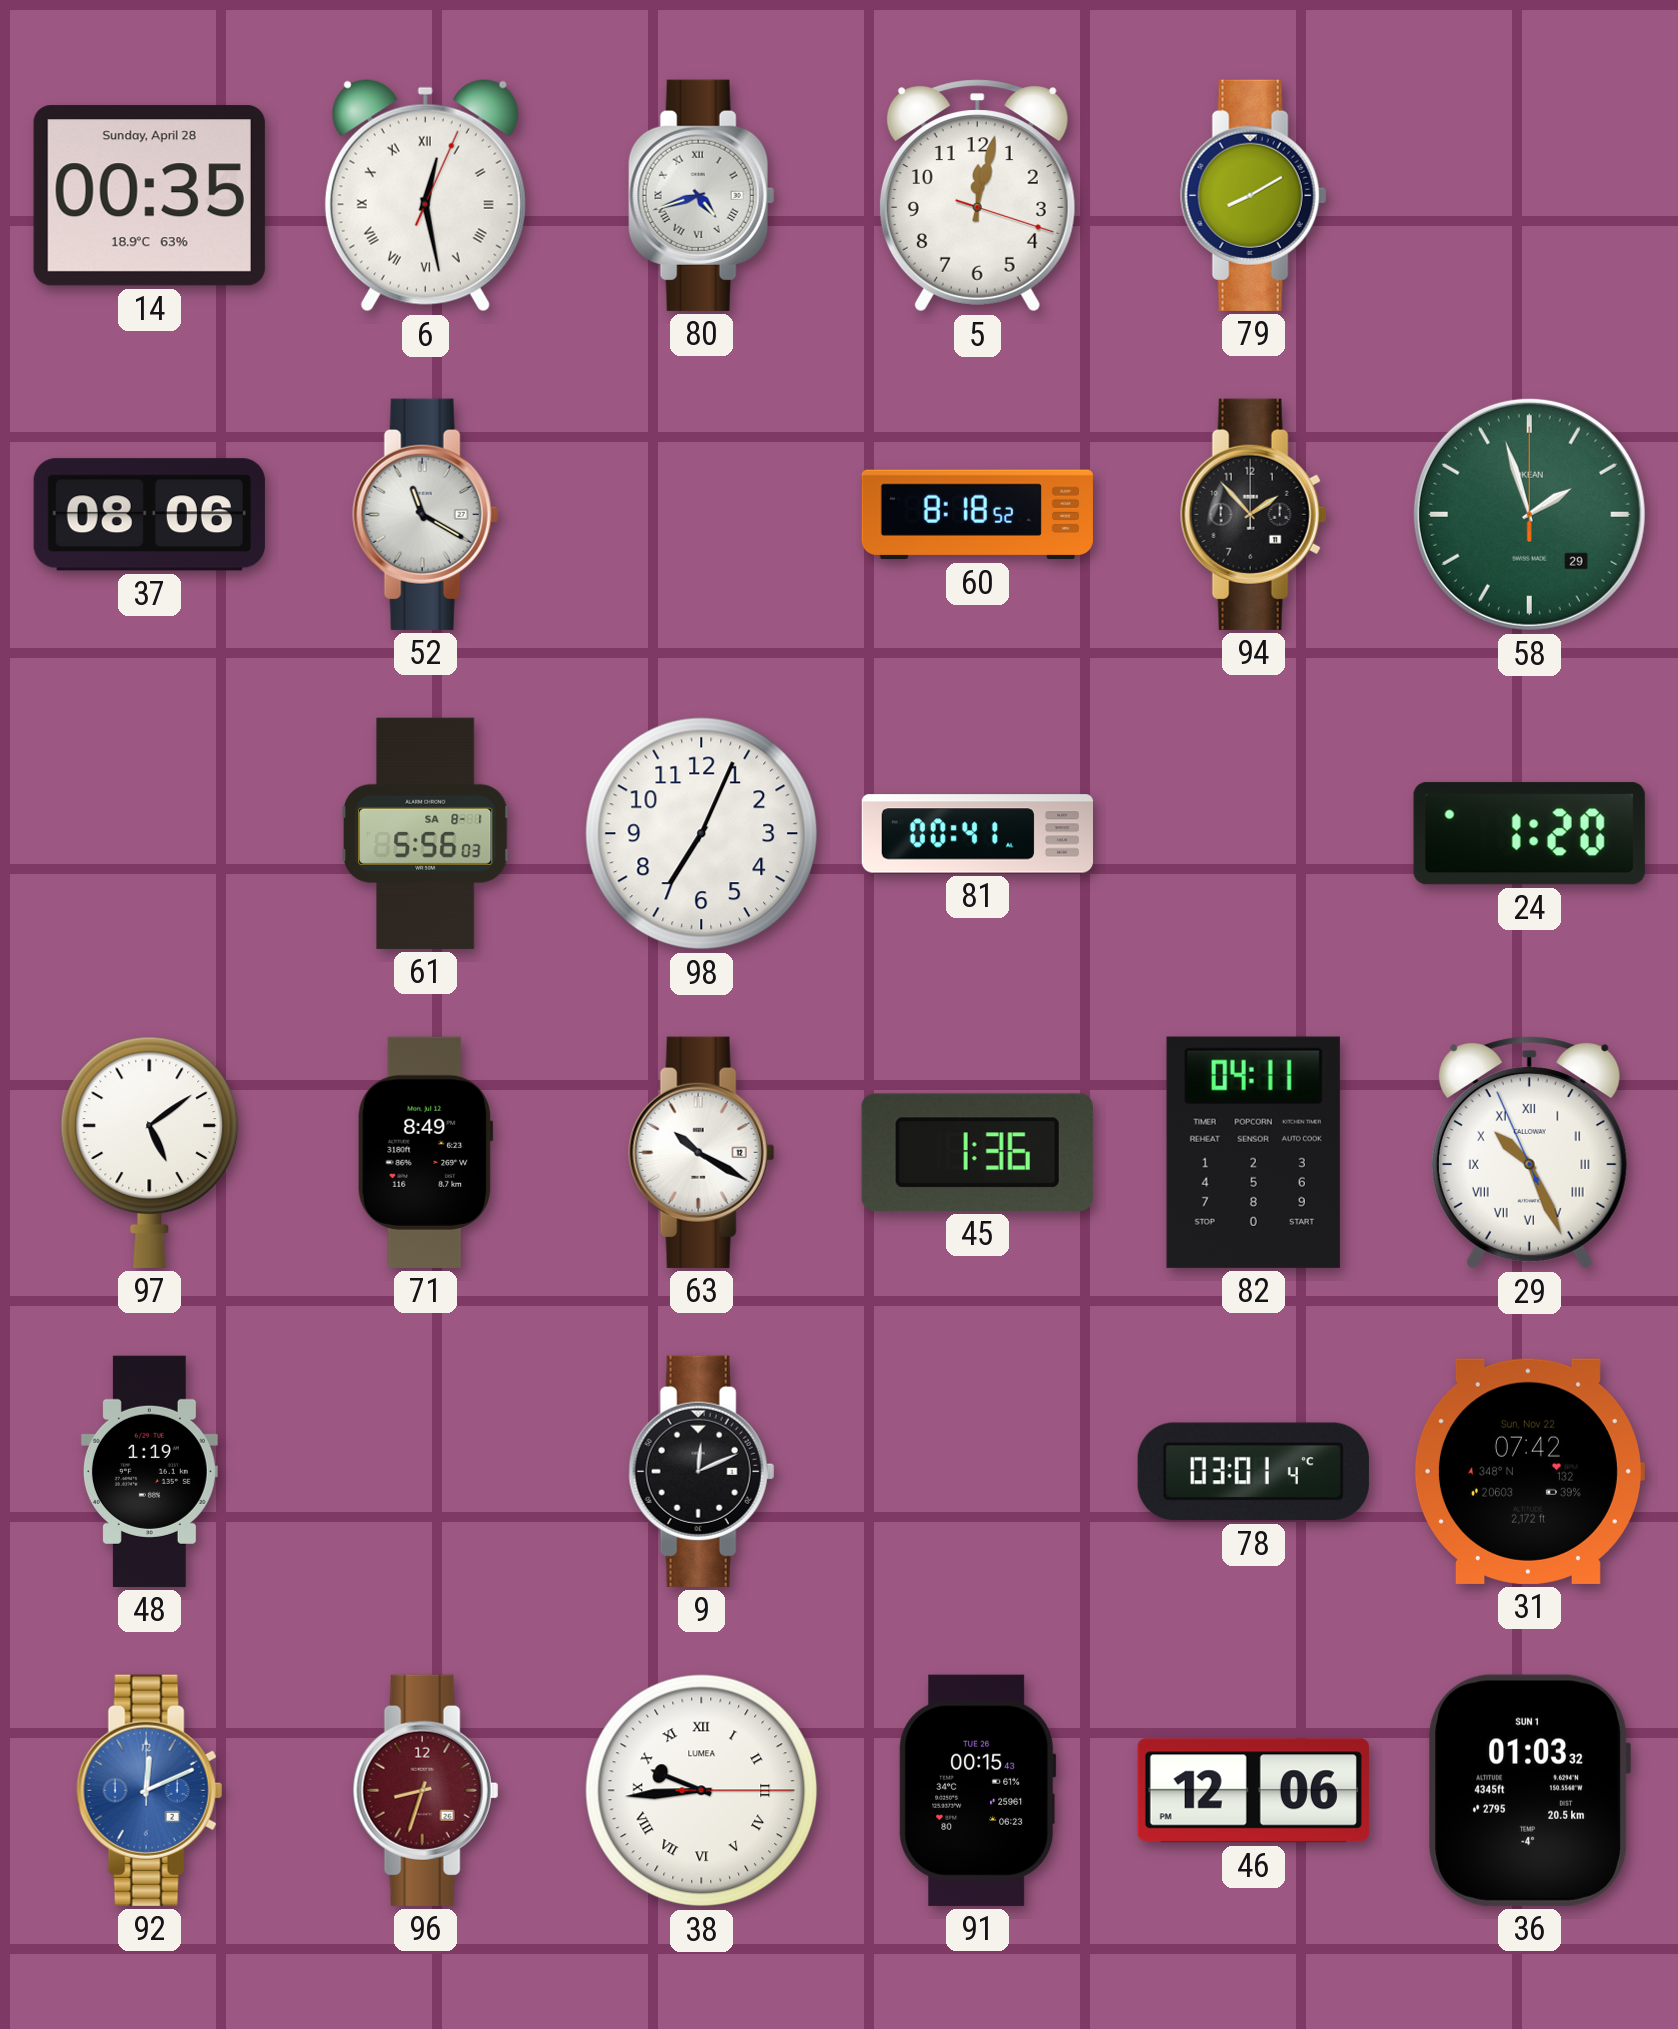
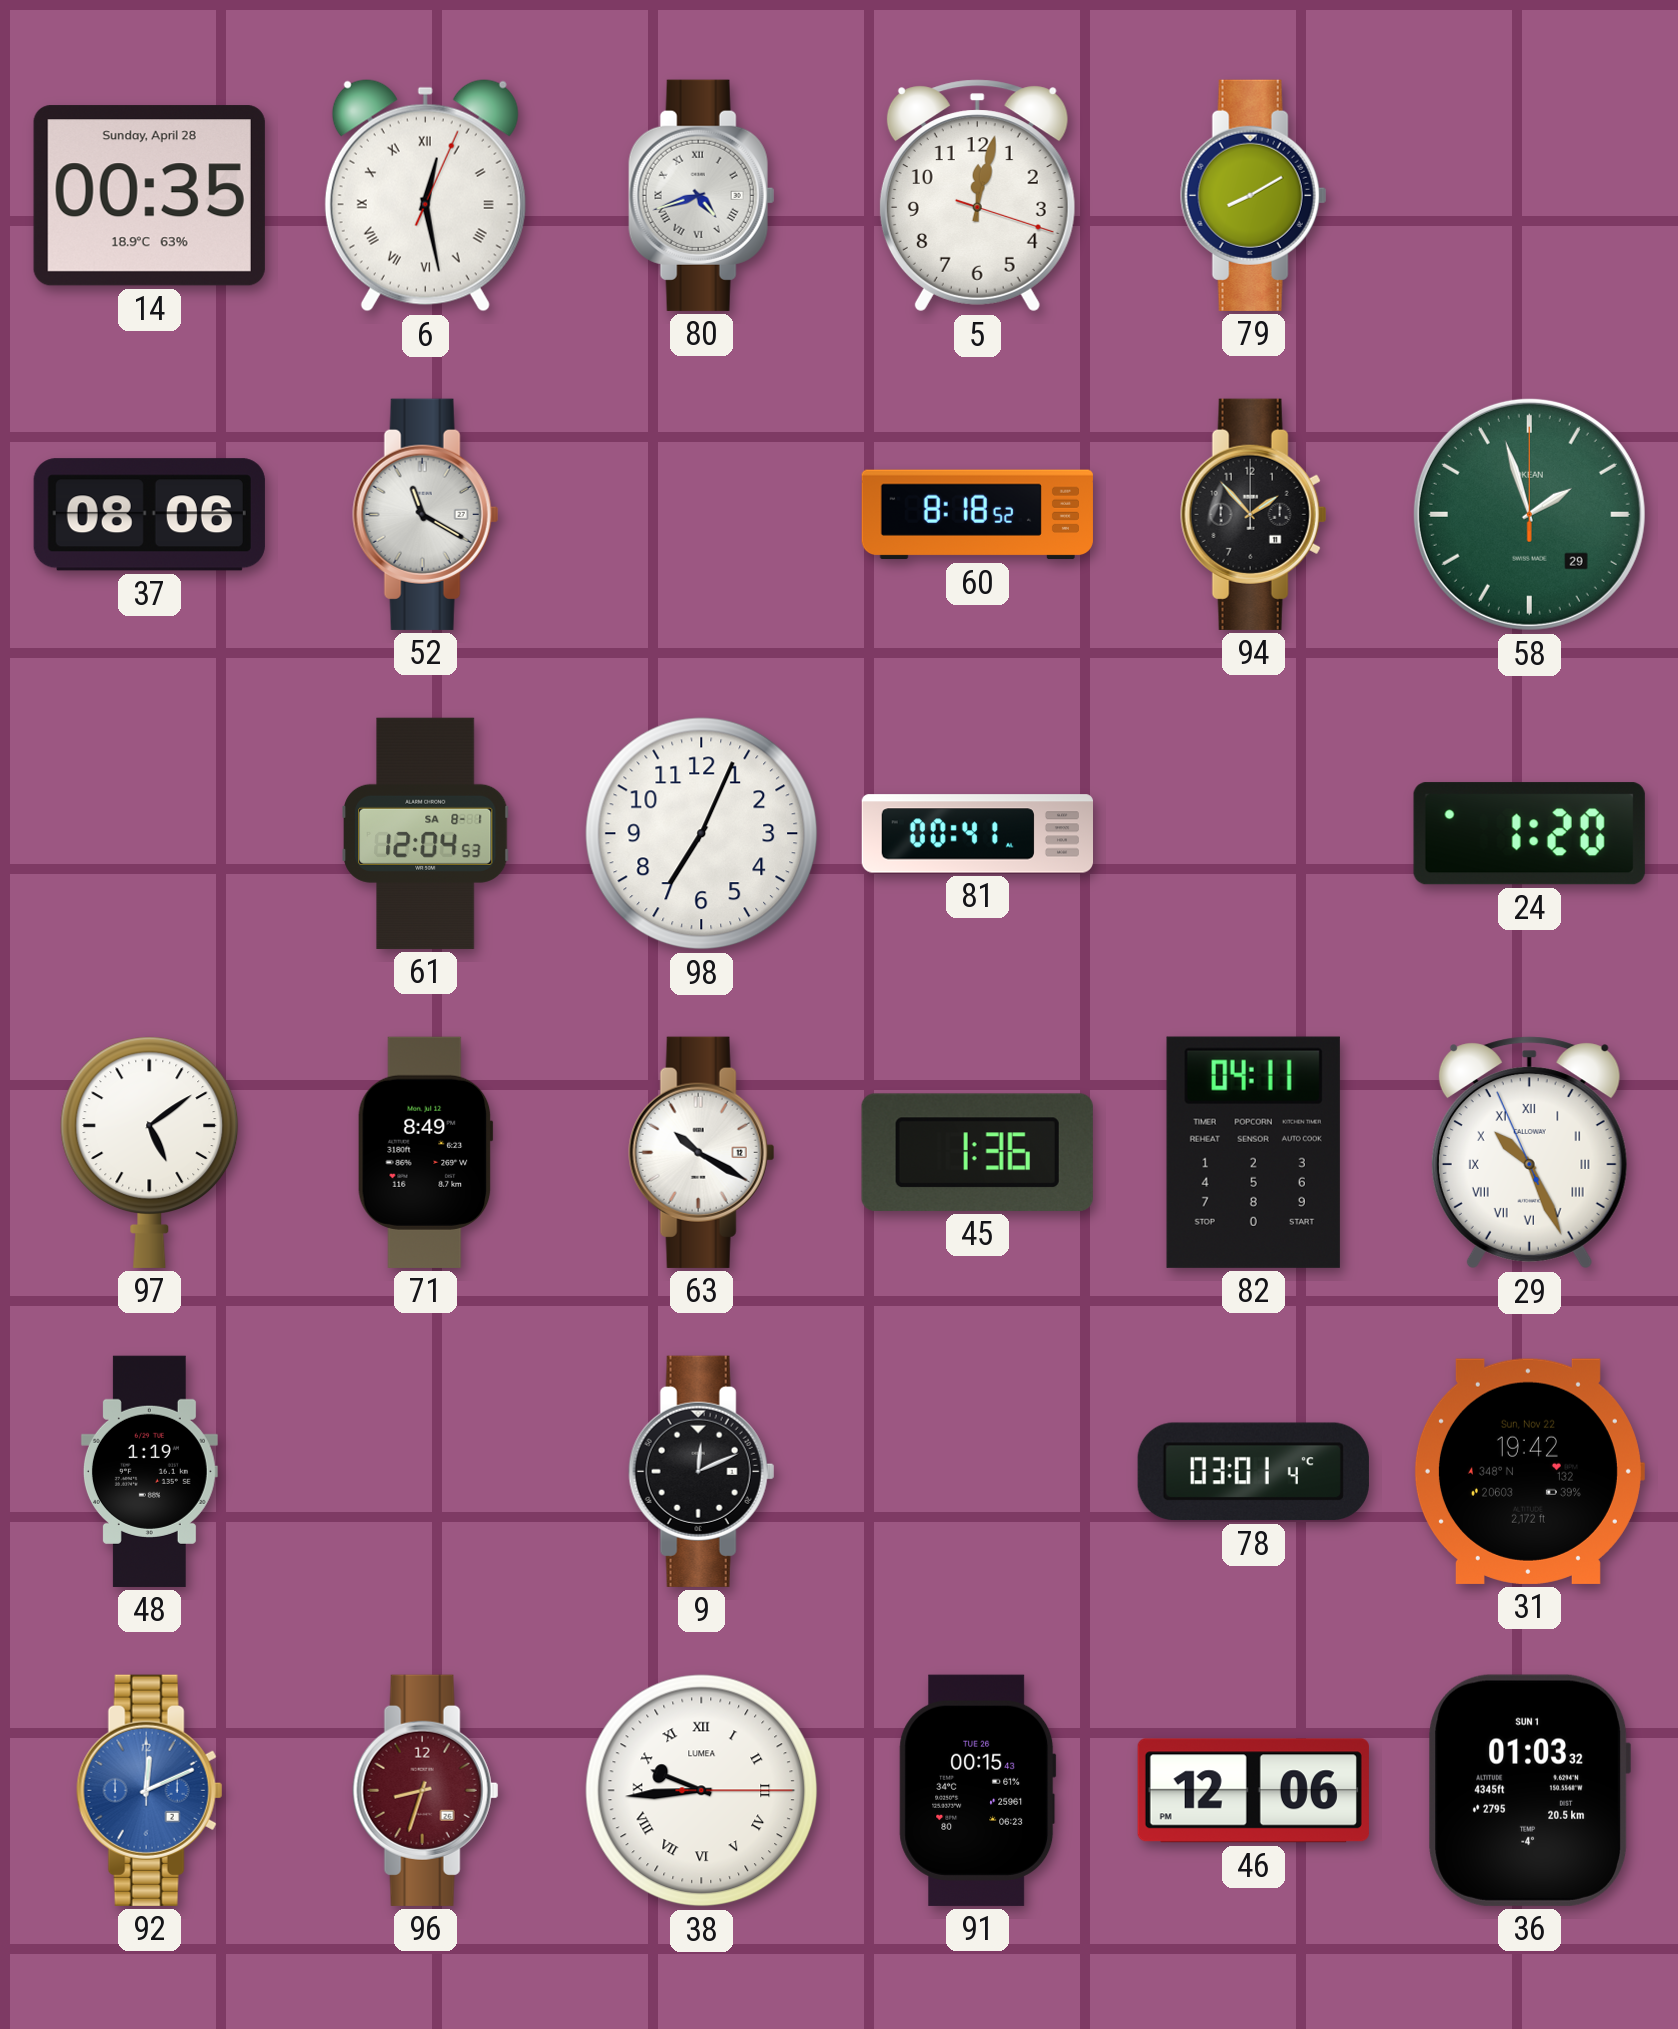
61: 5:56 -> 12:04
31: 07:42 -> 19:42
